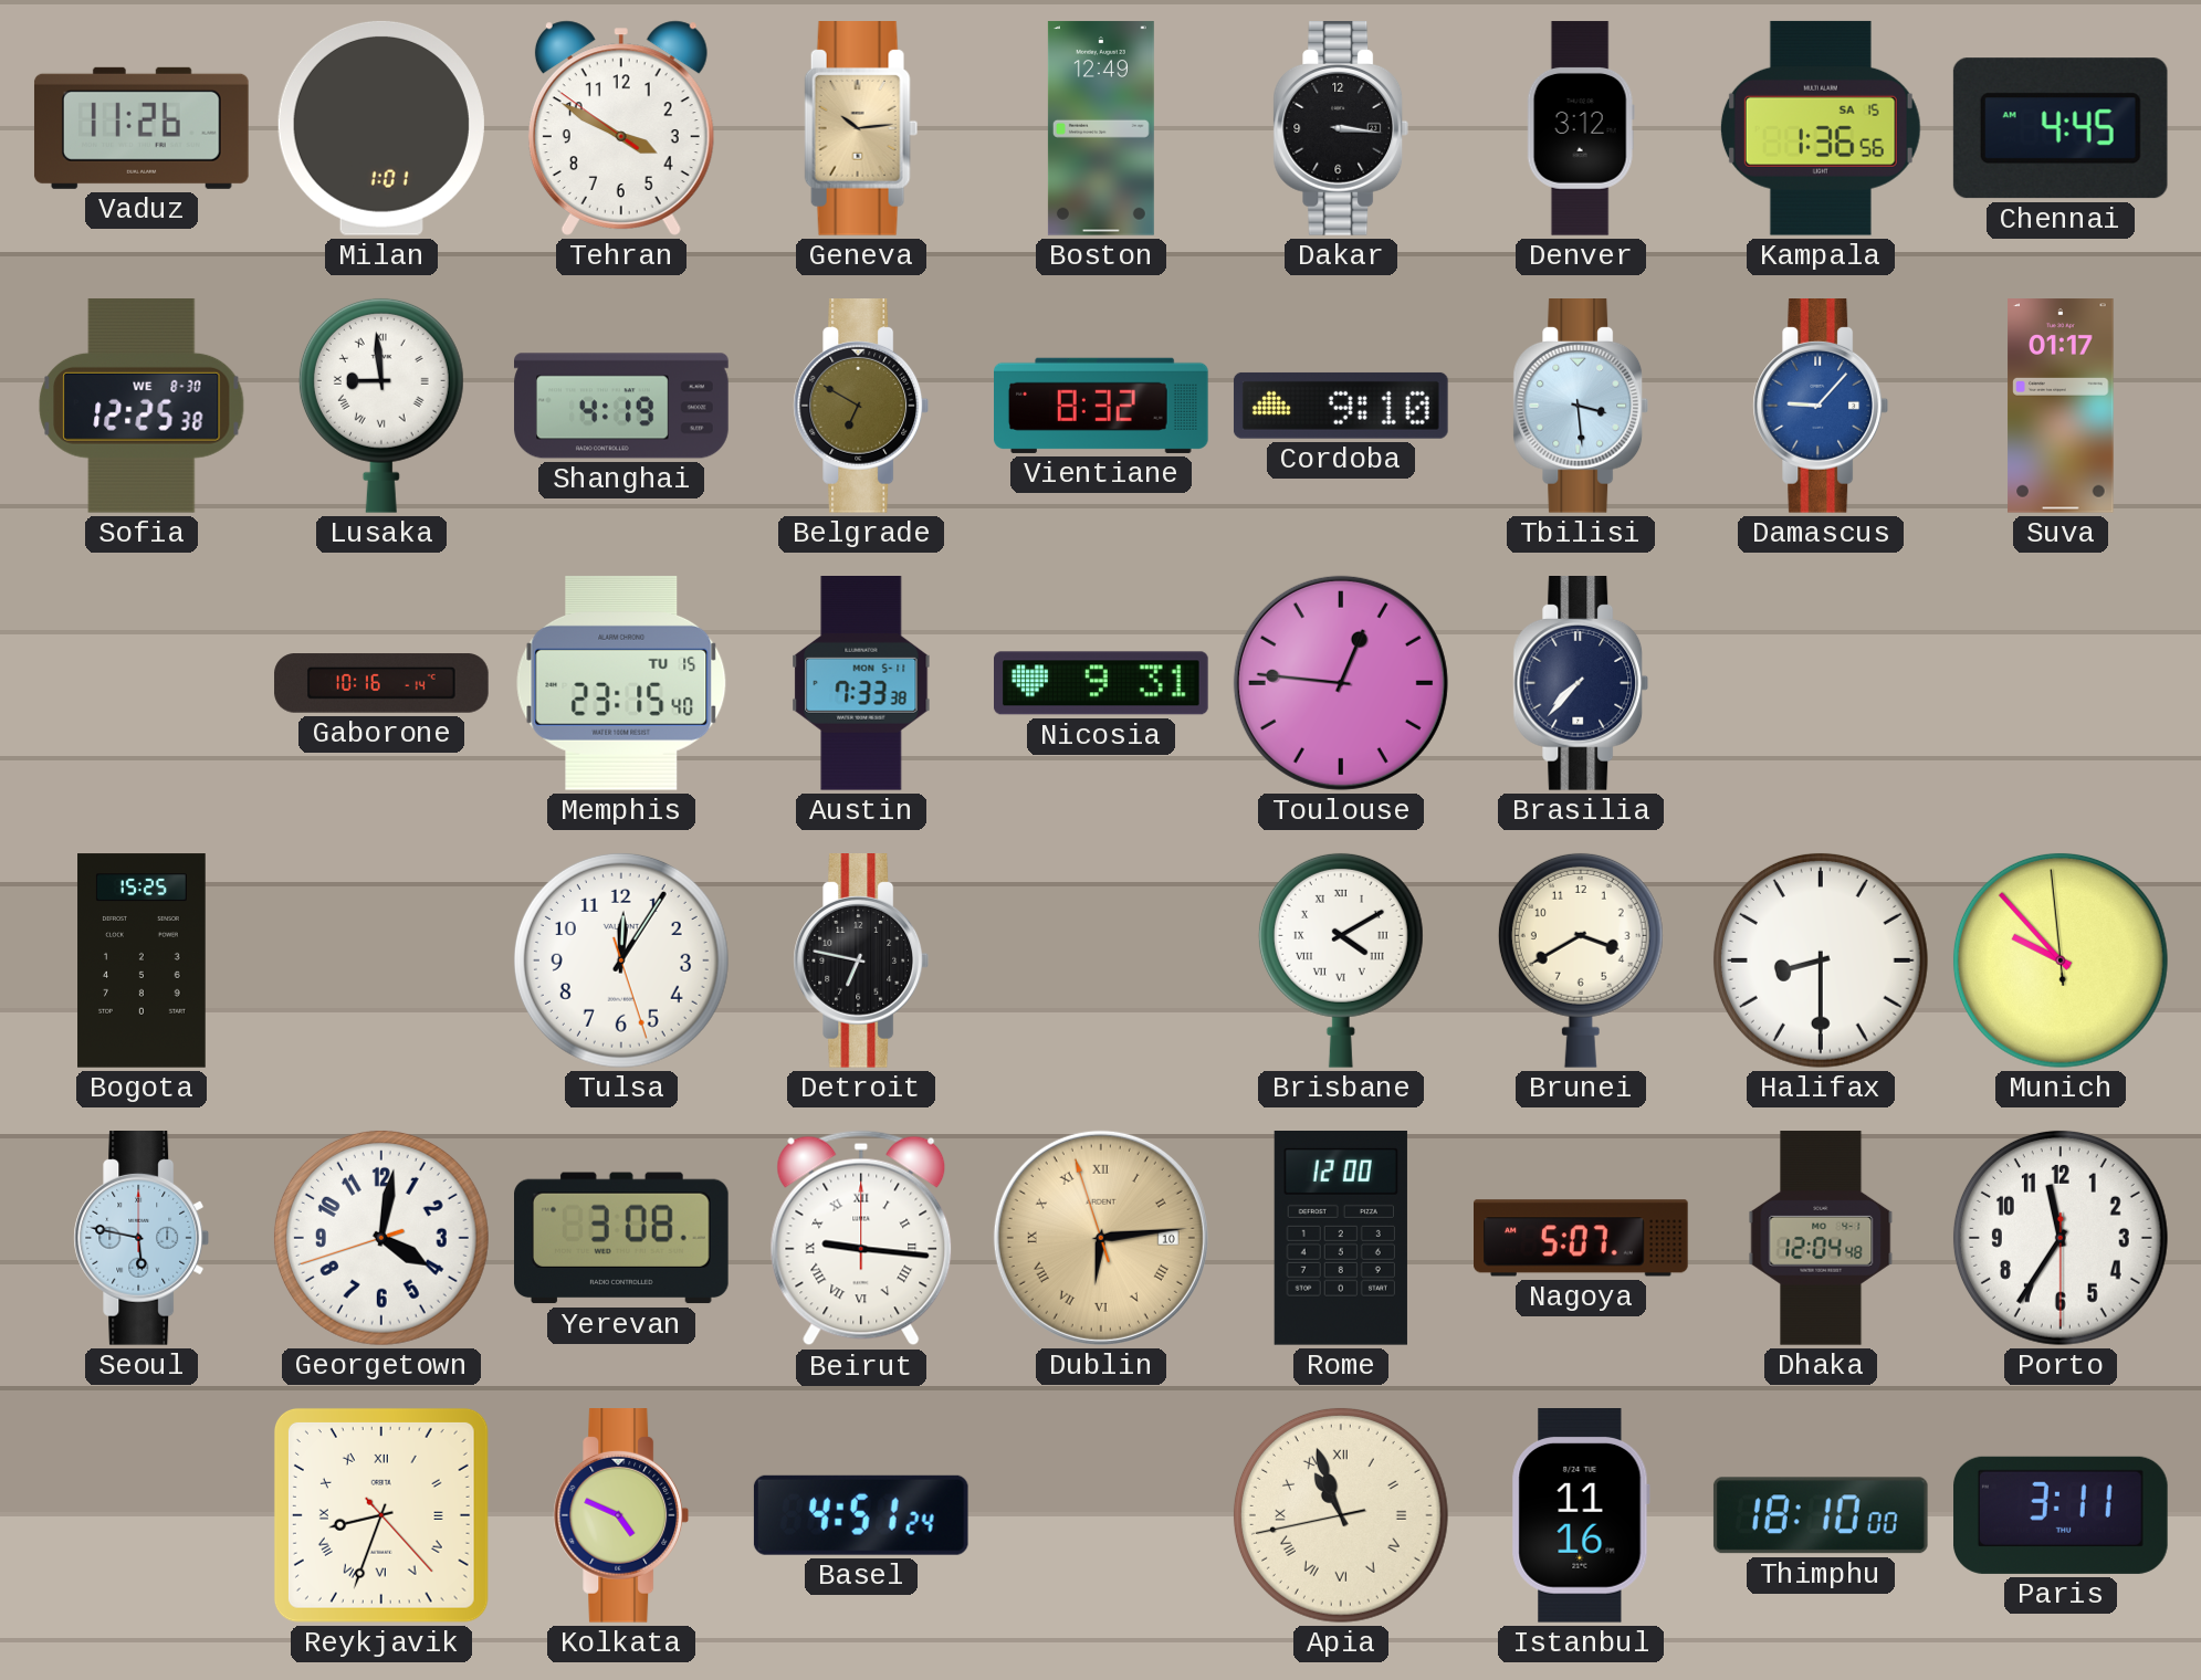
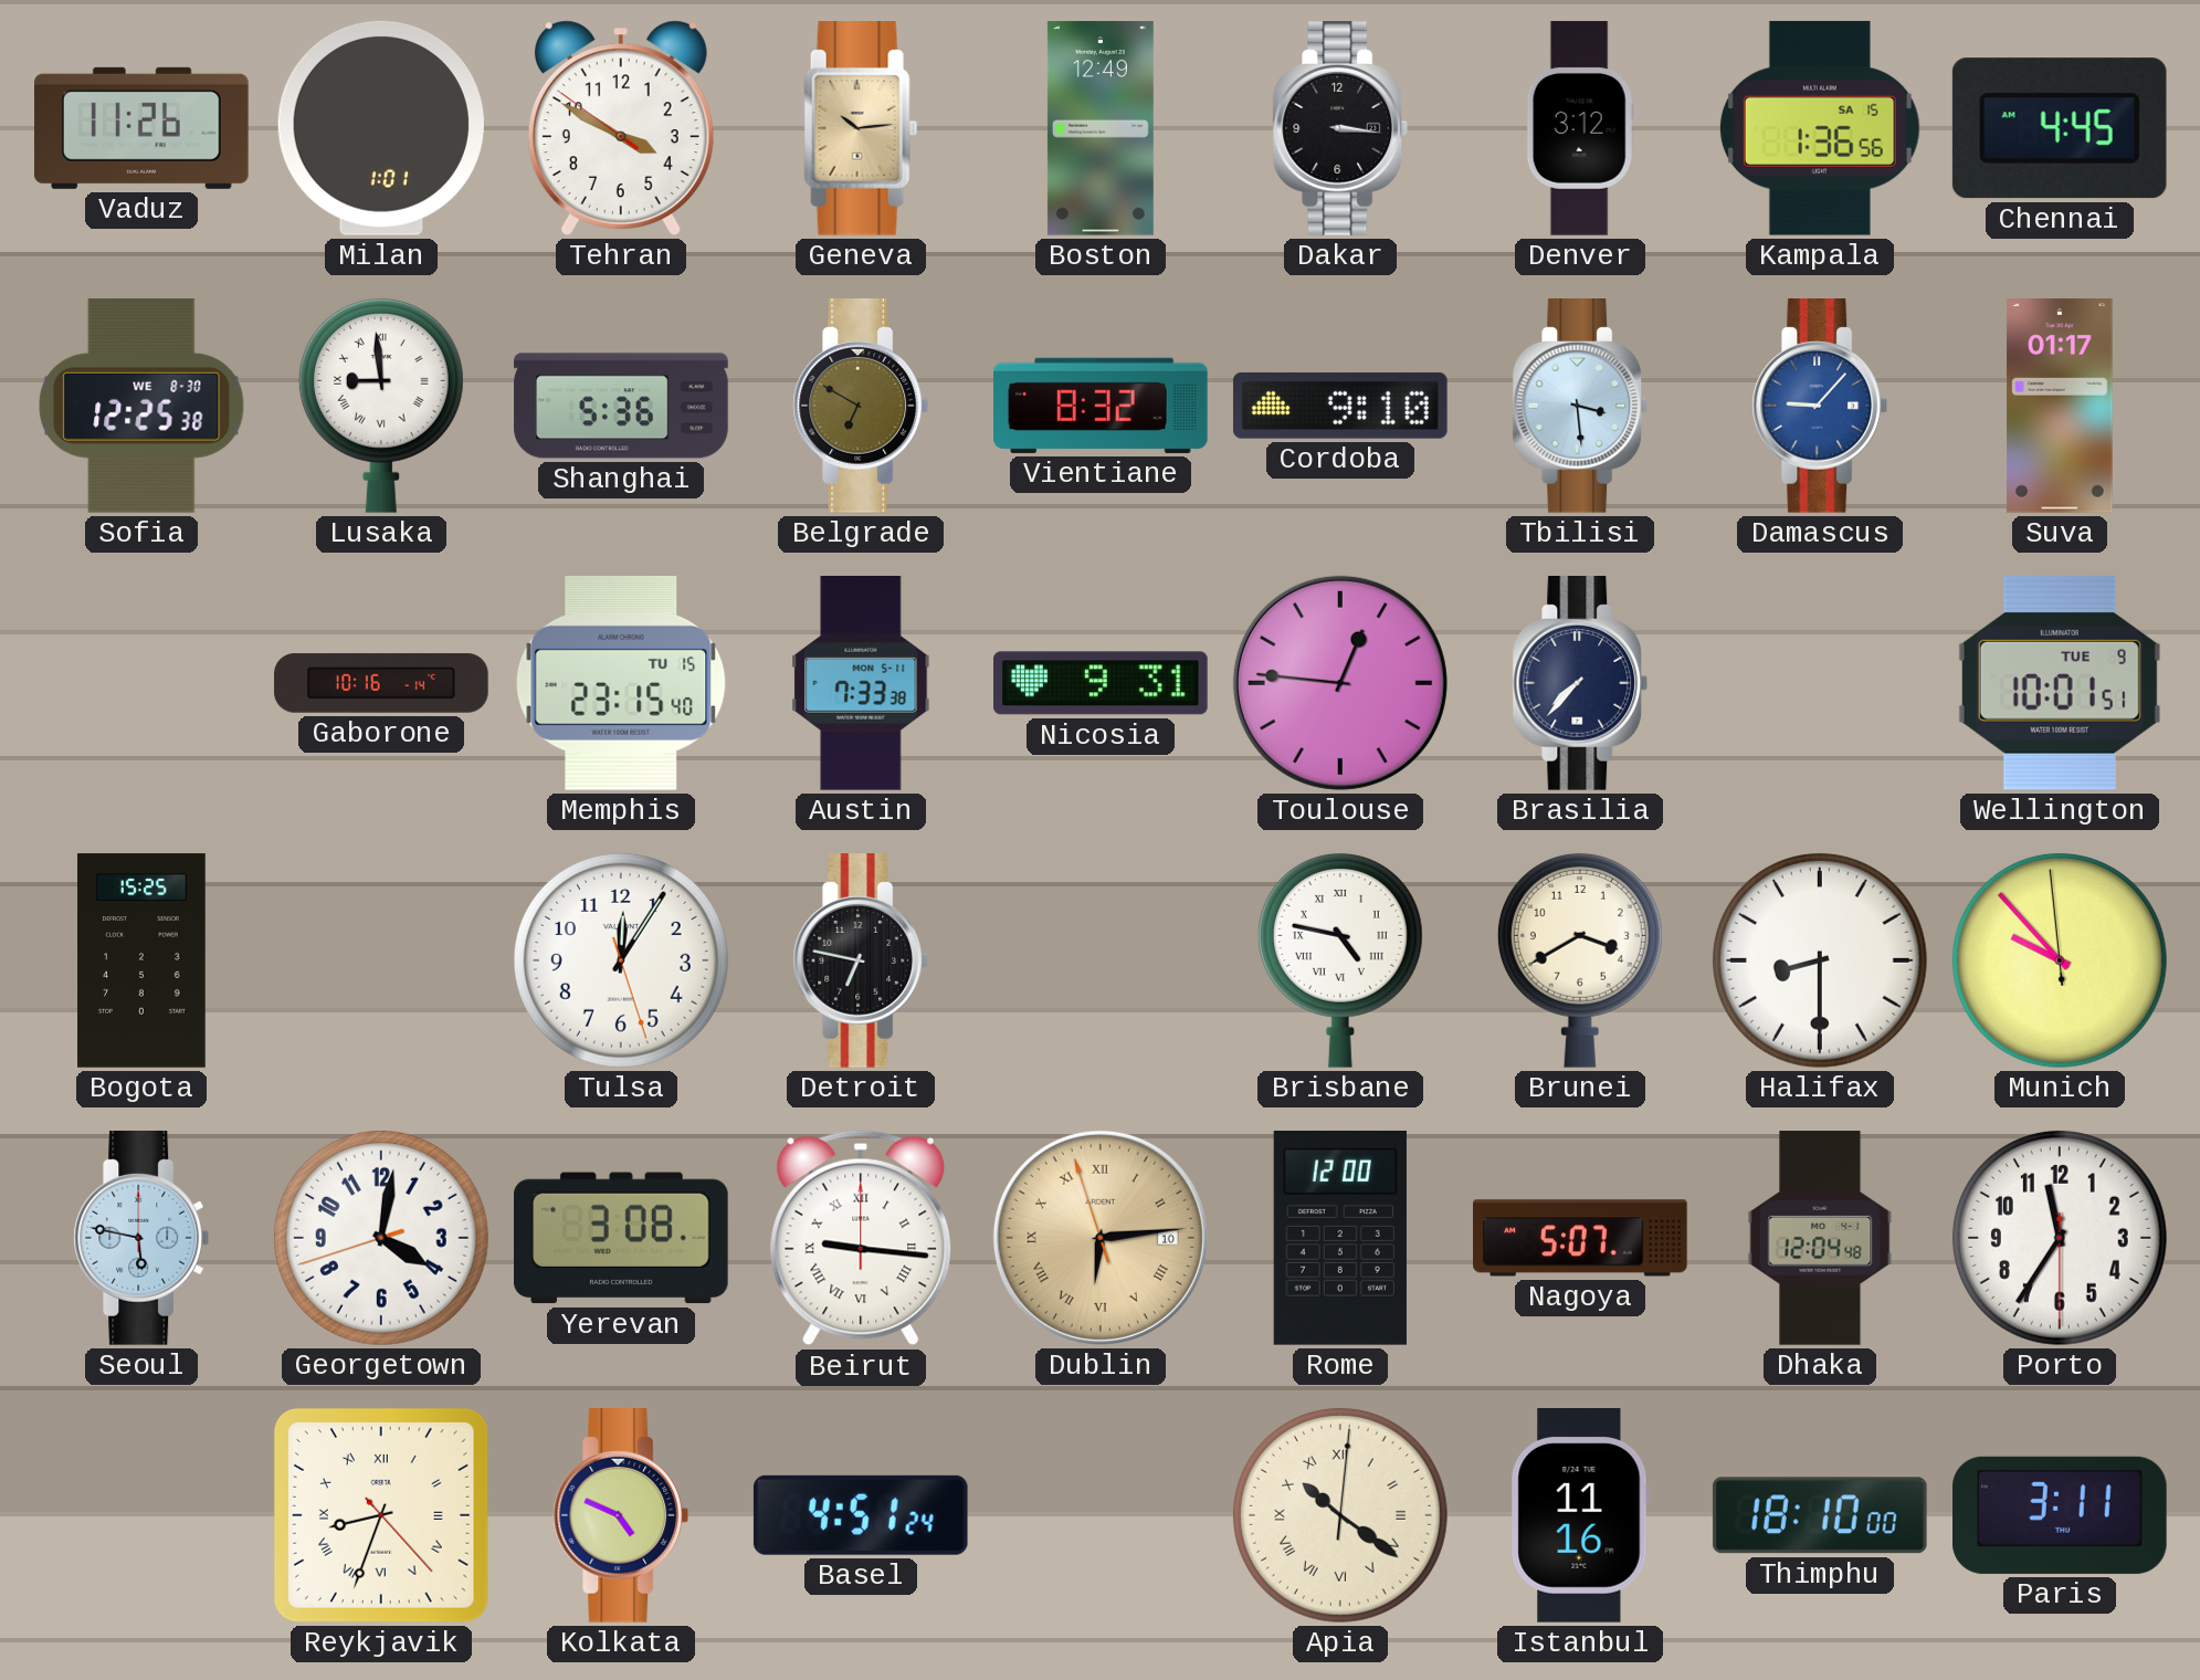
Shanghai: 4:19 -> 5:36
Wellington: none -> 10:01
Brisbane: 4:10 -> 4:47
Apia: 10:56 -> 10:21
